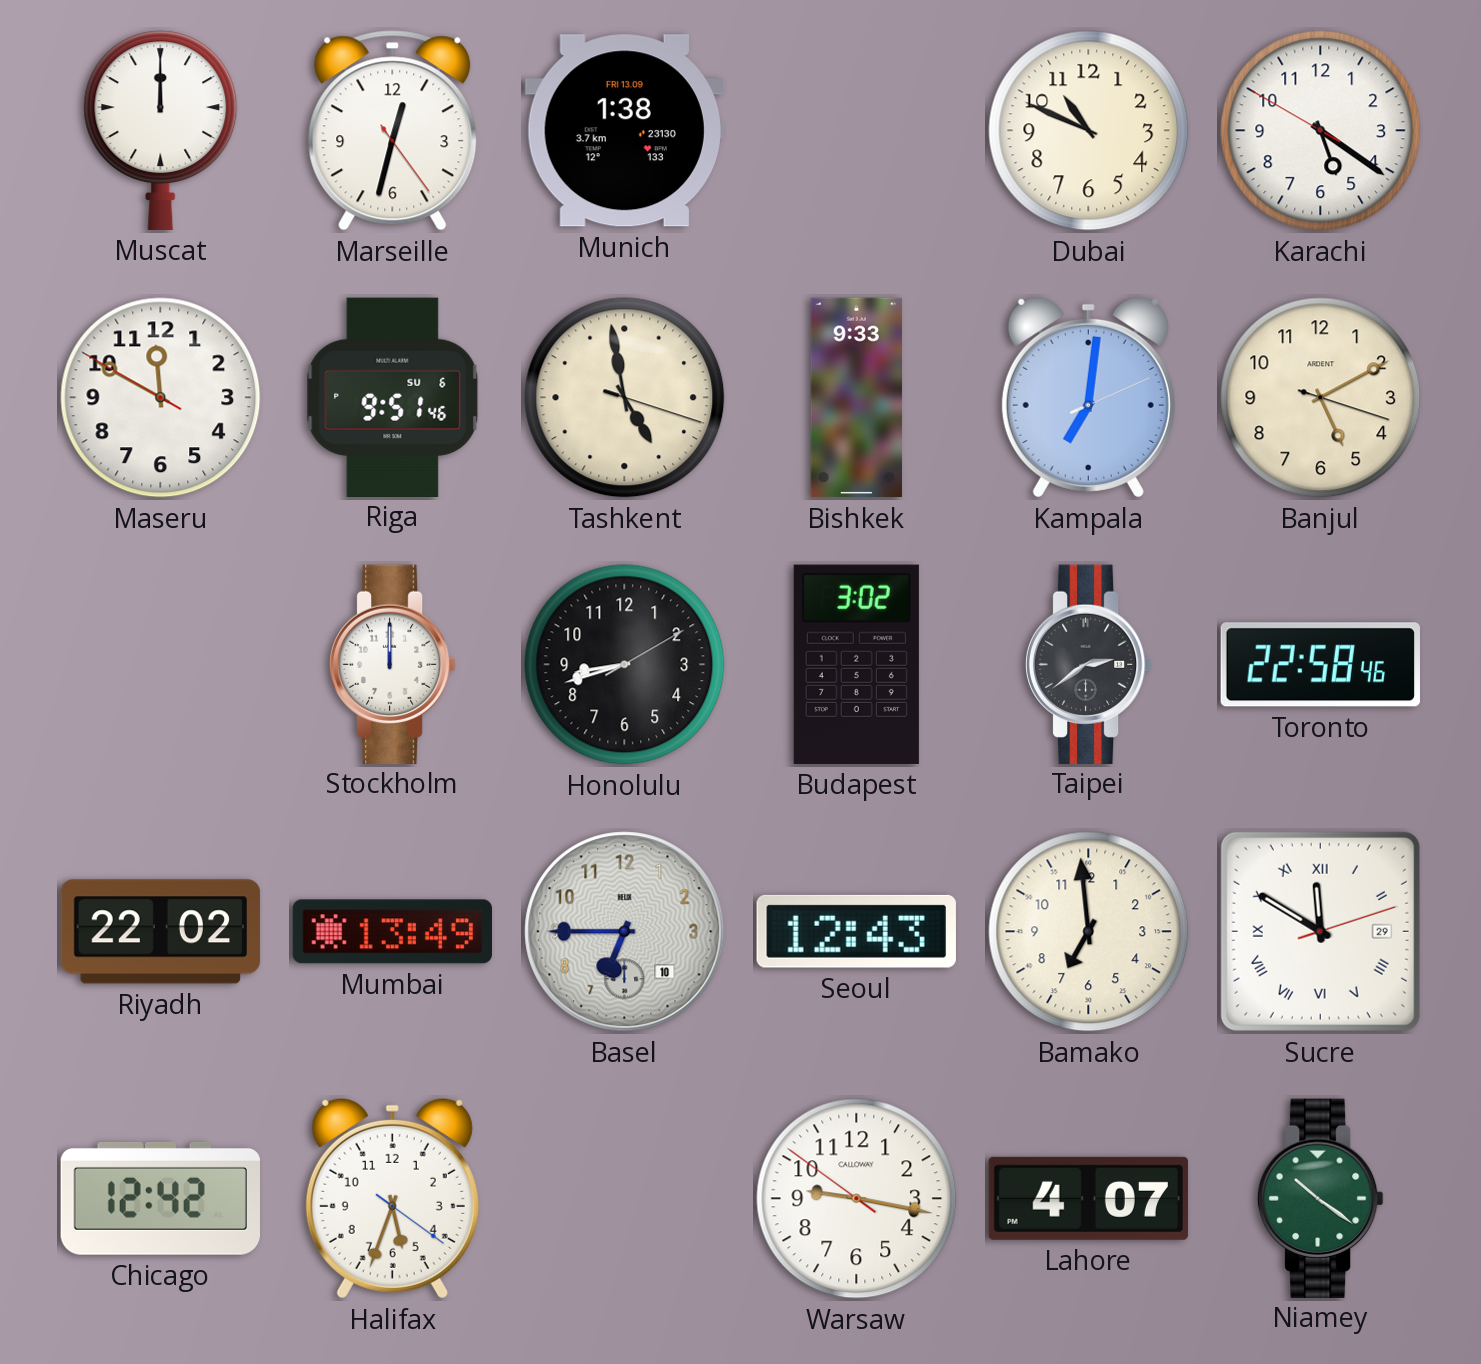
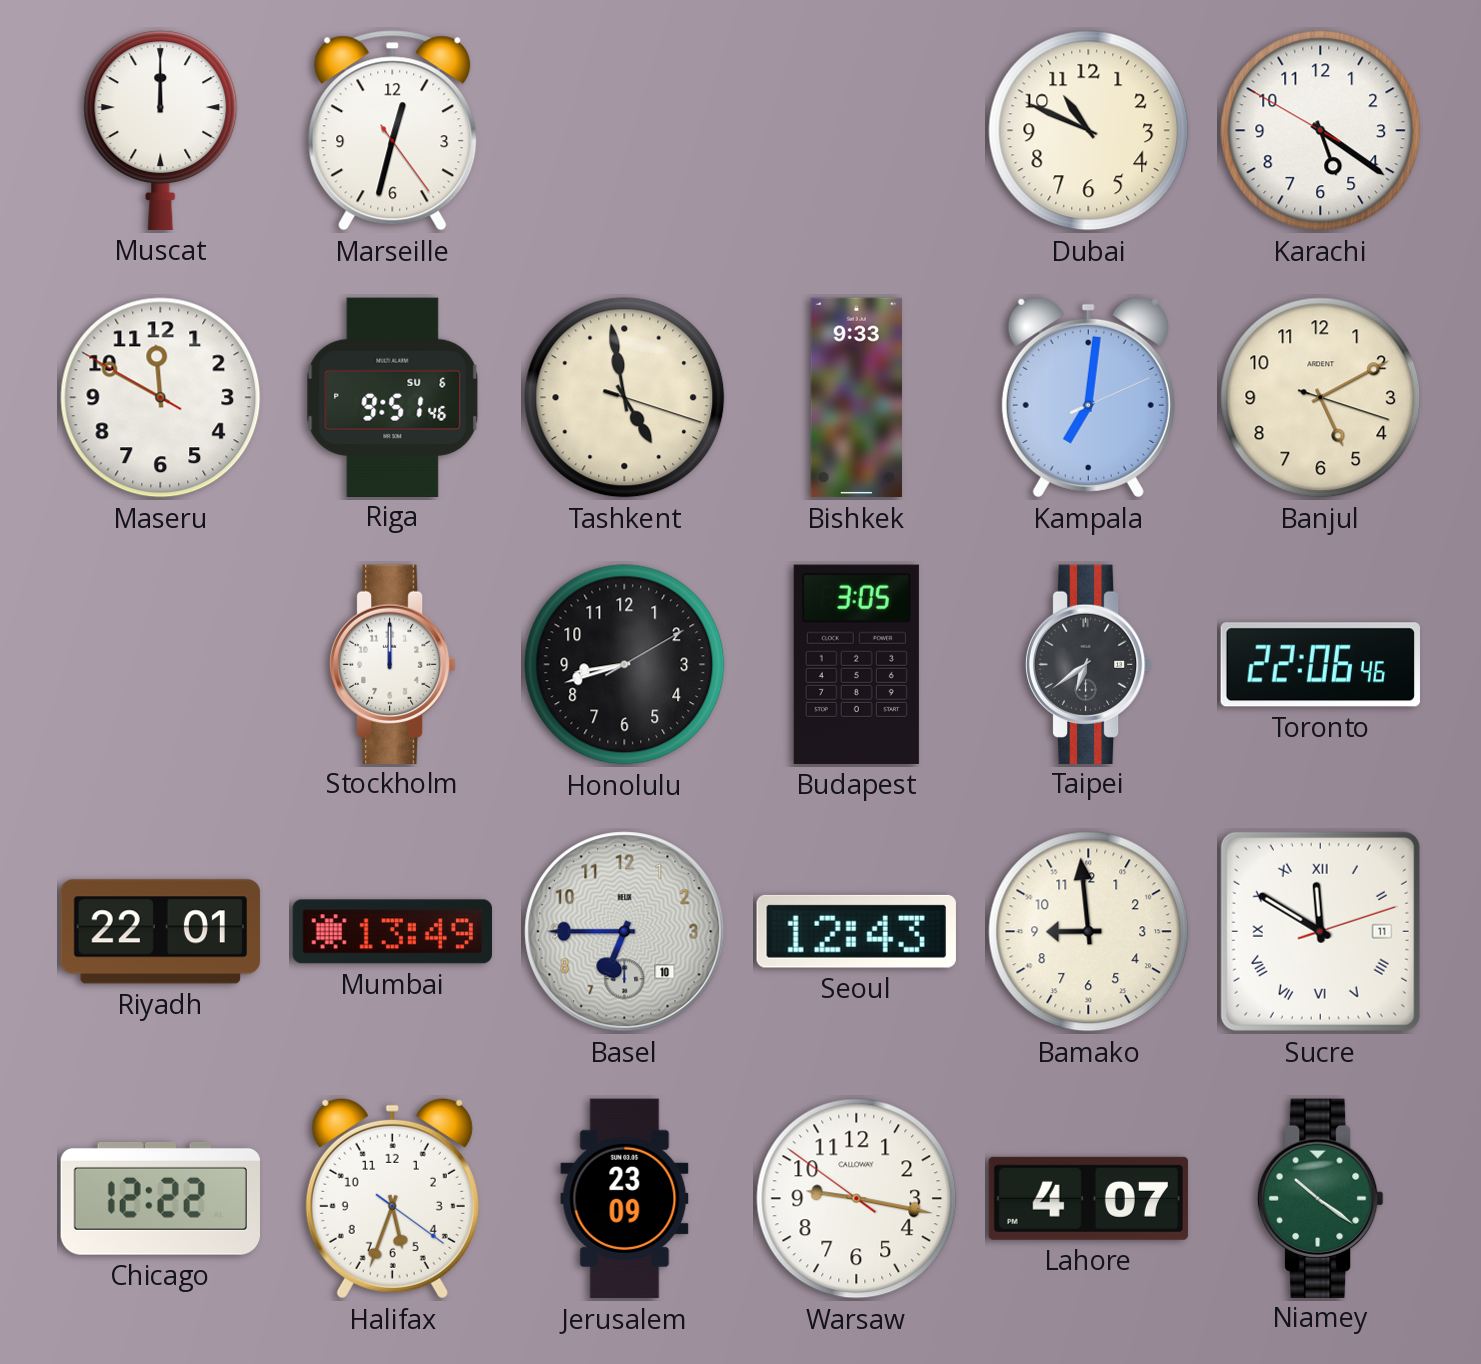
Munich: 1:38 -> none
Budapest: 3:02 -> 3:05
Taipei: 2:39 -> 6:39
Toronto: 22:58 -> 22:06
Riyadh: 22:02 -> 22:01
Bamako: 6:59 -> 8:59
Sucre date: 29 -> 11
Chicago: 12:42 -> 12:22
Jerusalem: none -> 23:09
